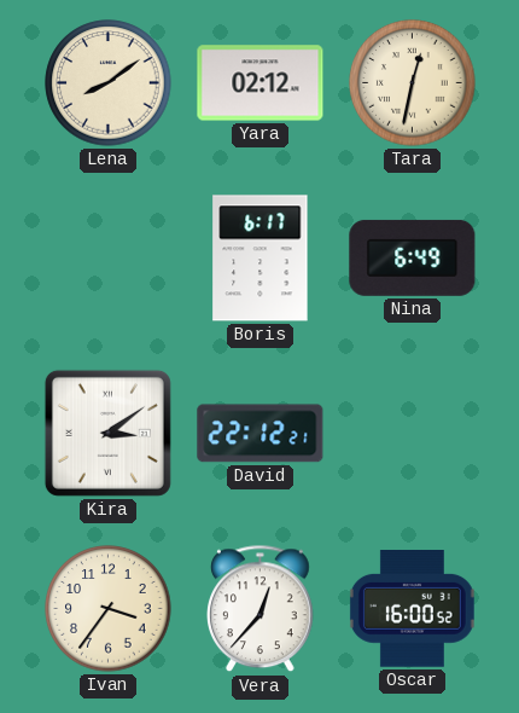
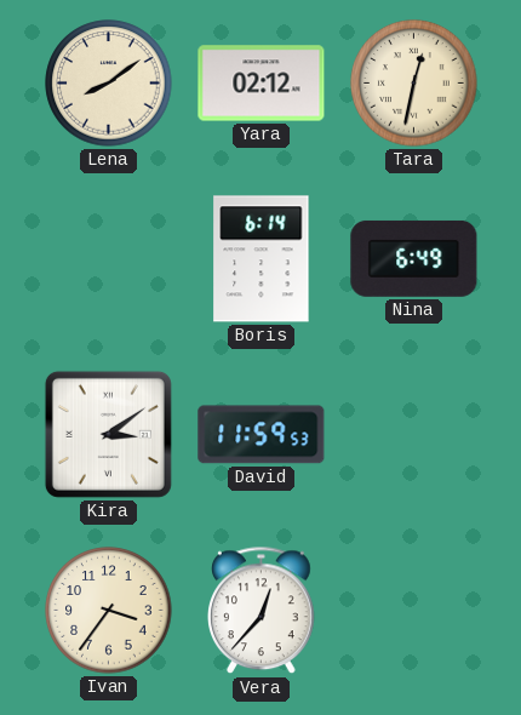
Boris: 6:17 -> 6:14
David: 22:12 -> 11:59
Oscar: 16:00 -> none
